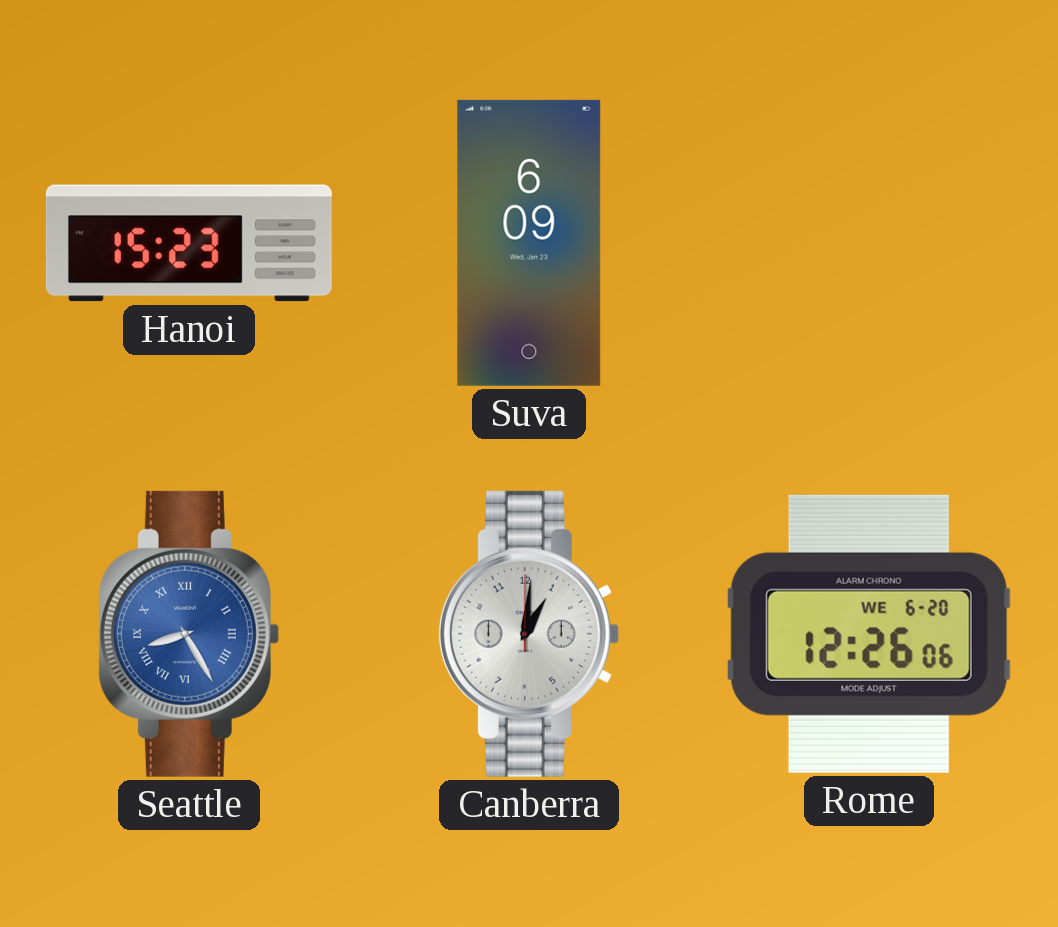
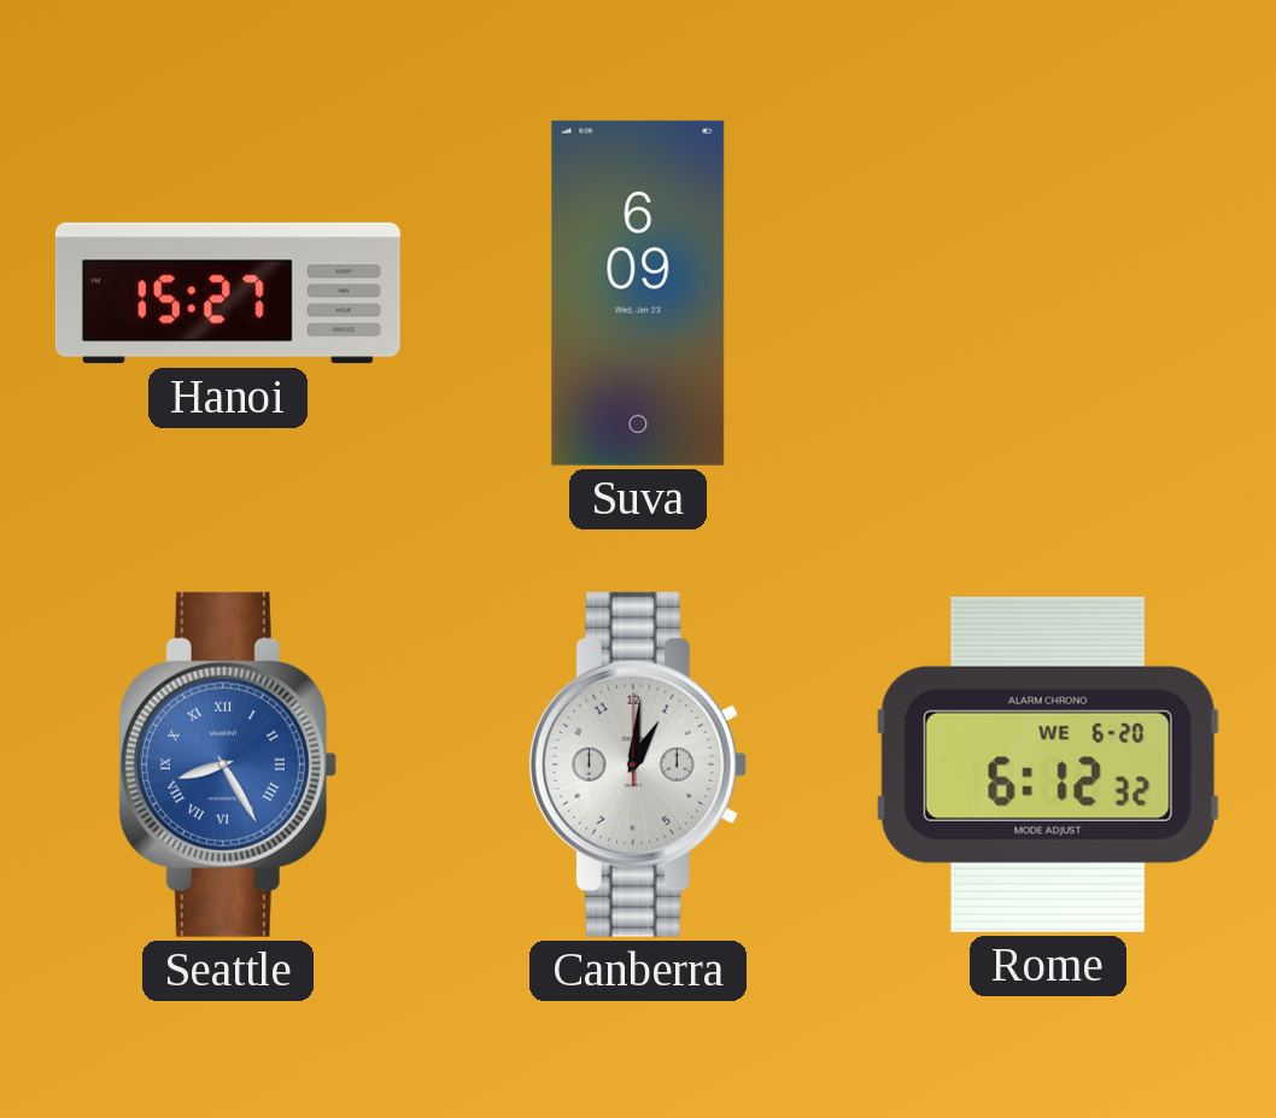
Hanoi: 15:23 -> 15:27
Rome: 12:26 -> 6:12
